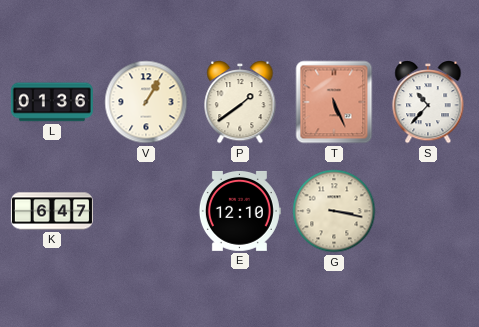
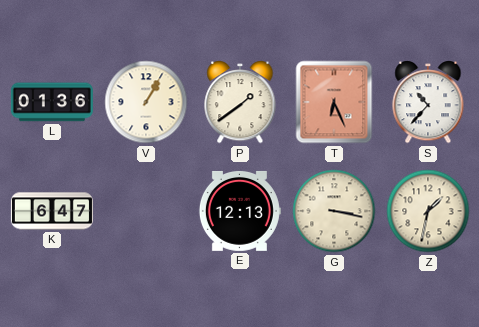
T: 5:26 -> 6:26
E: 12:10 -> 12:13
Z: none -> 1:32
